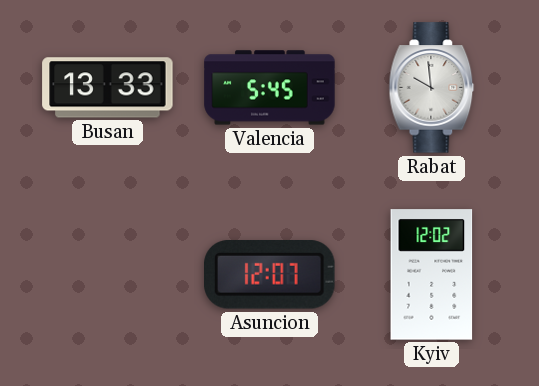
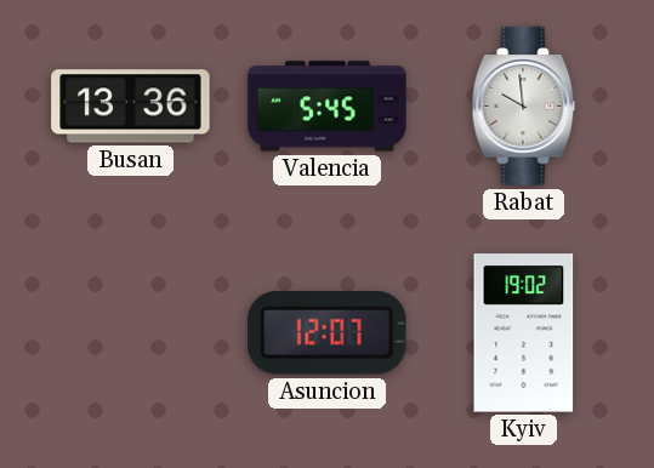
Busan: 13:33 -> 13:36
Kyiv: 12:02 -> 19:02
